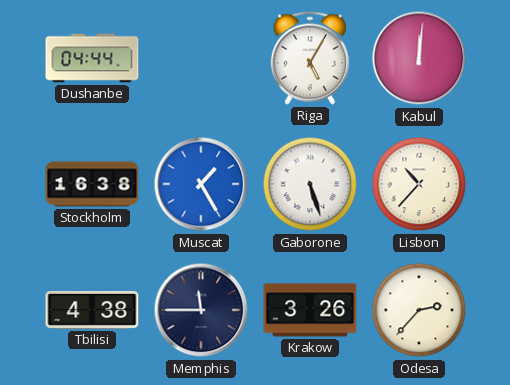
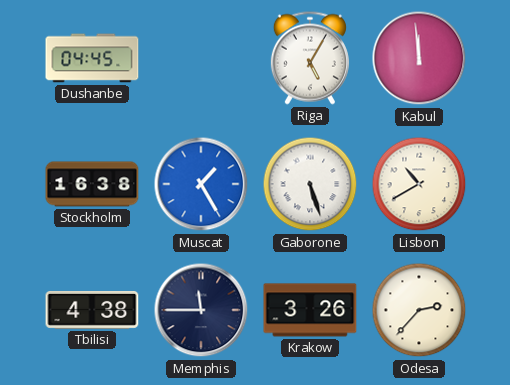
Dushanbe: 04:44 -> 04:45
Kabul: 12:01 -> 11:59
Lisbon: 10:37 -> 10:40
